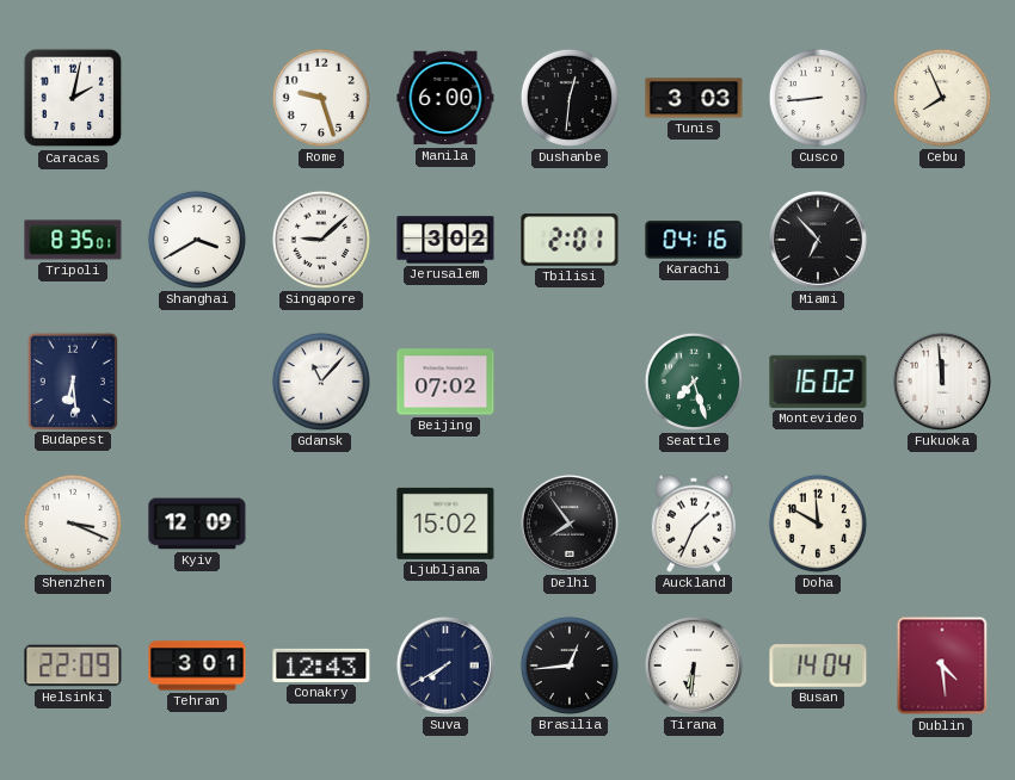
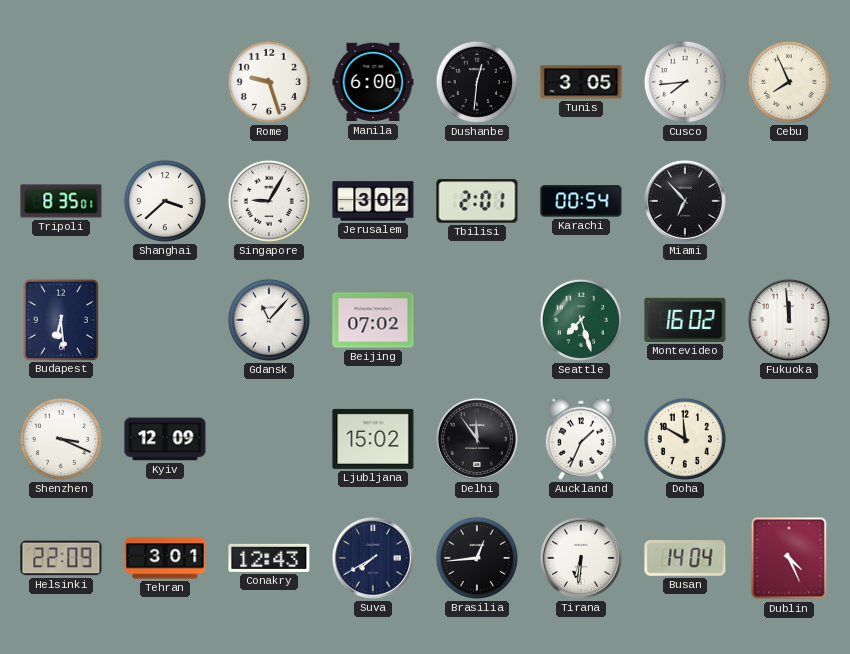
Caracas: 2:02 -> none
Tunis: 3:03 -> 3:05
Cusco: 8:44 -> 7:44
Shanghai: 3:40 -> 3:38
Singapore: 9:08 -> 9:05
Karachi: 04:16 -> 00:54
Delhi: 7:54 -> 11:54
Dublin: 4:29 -> 4:26
